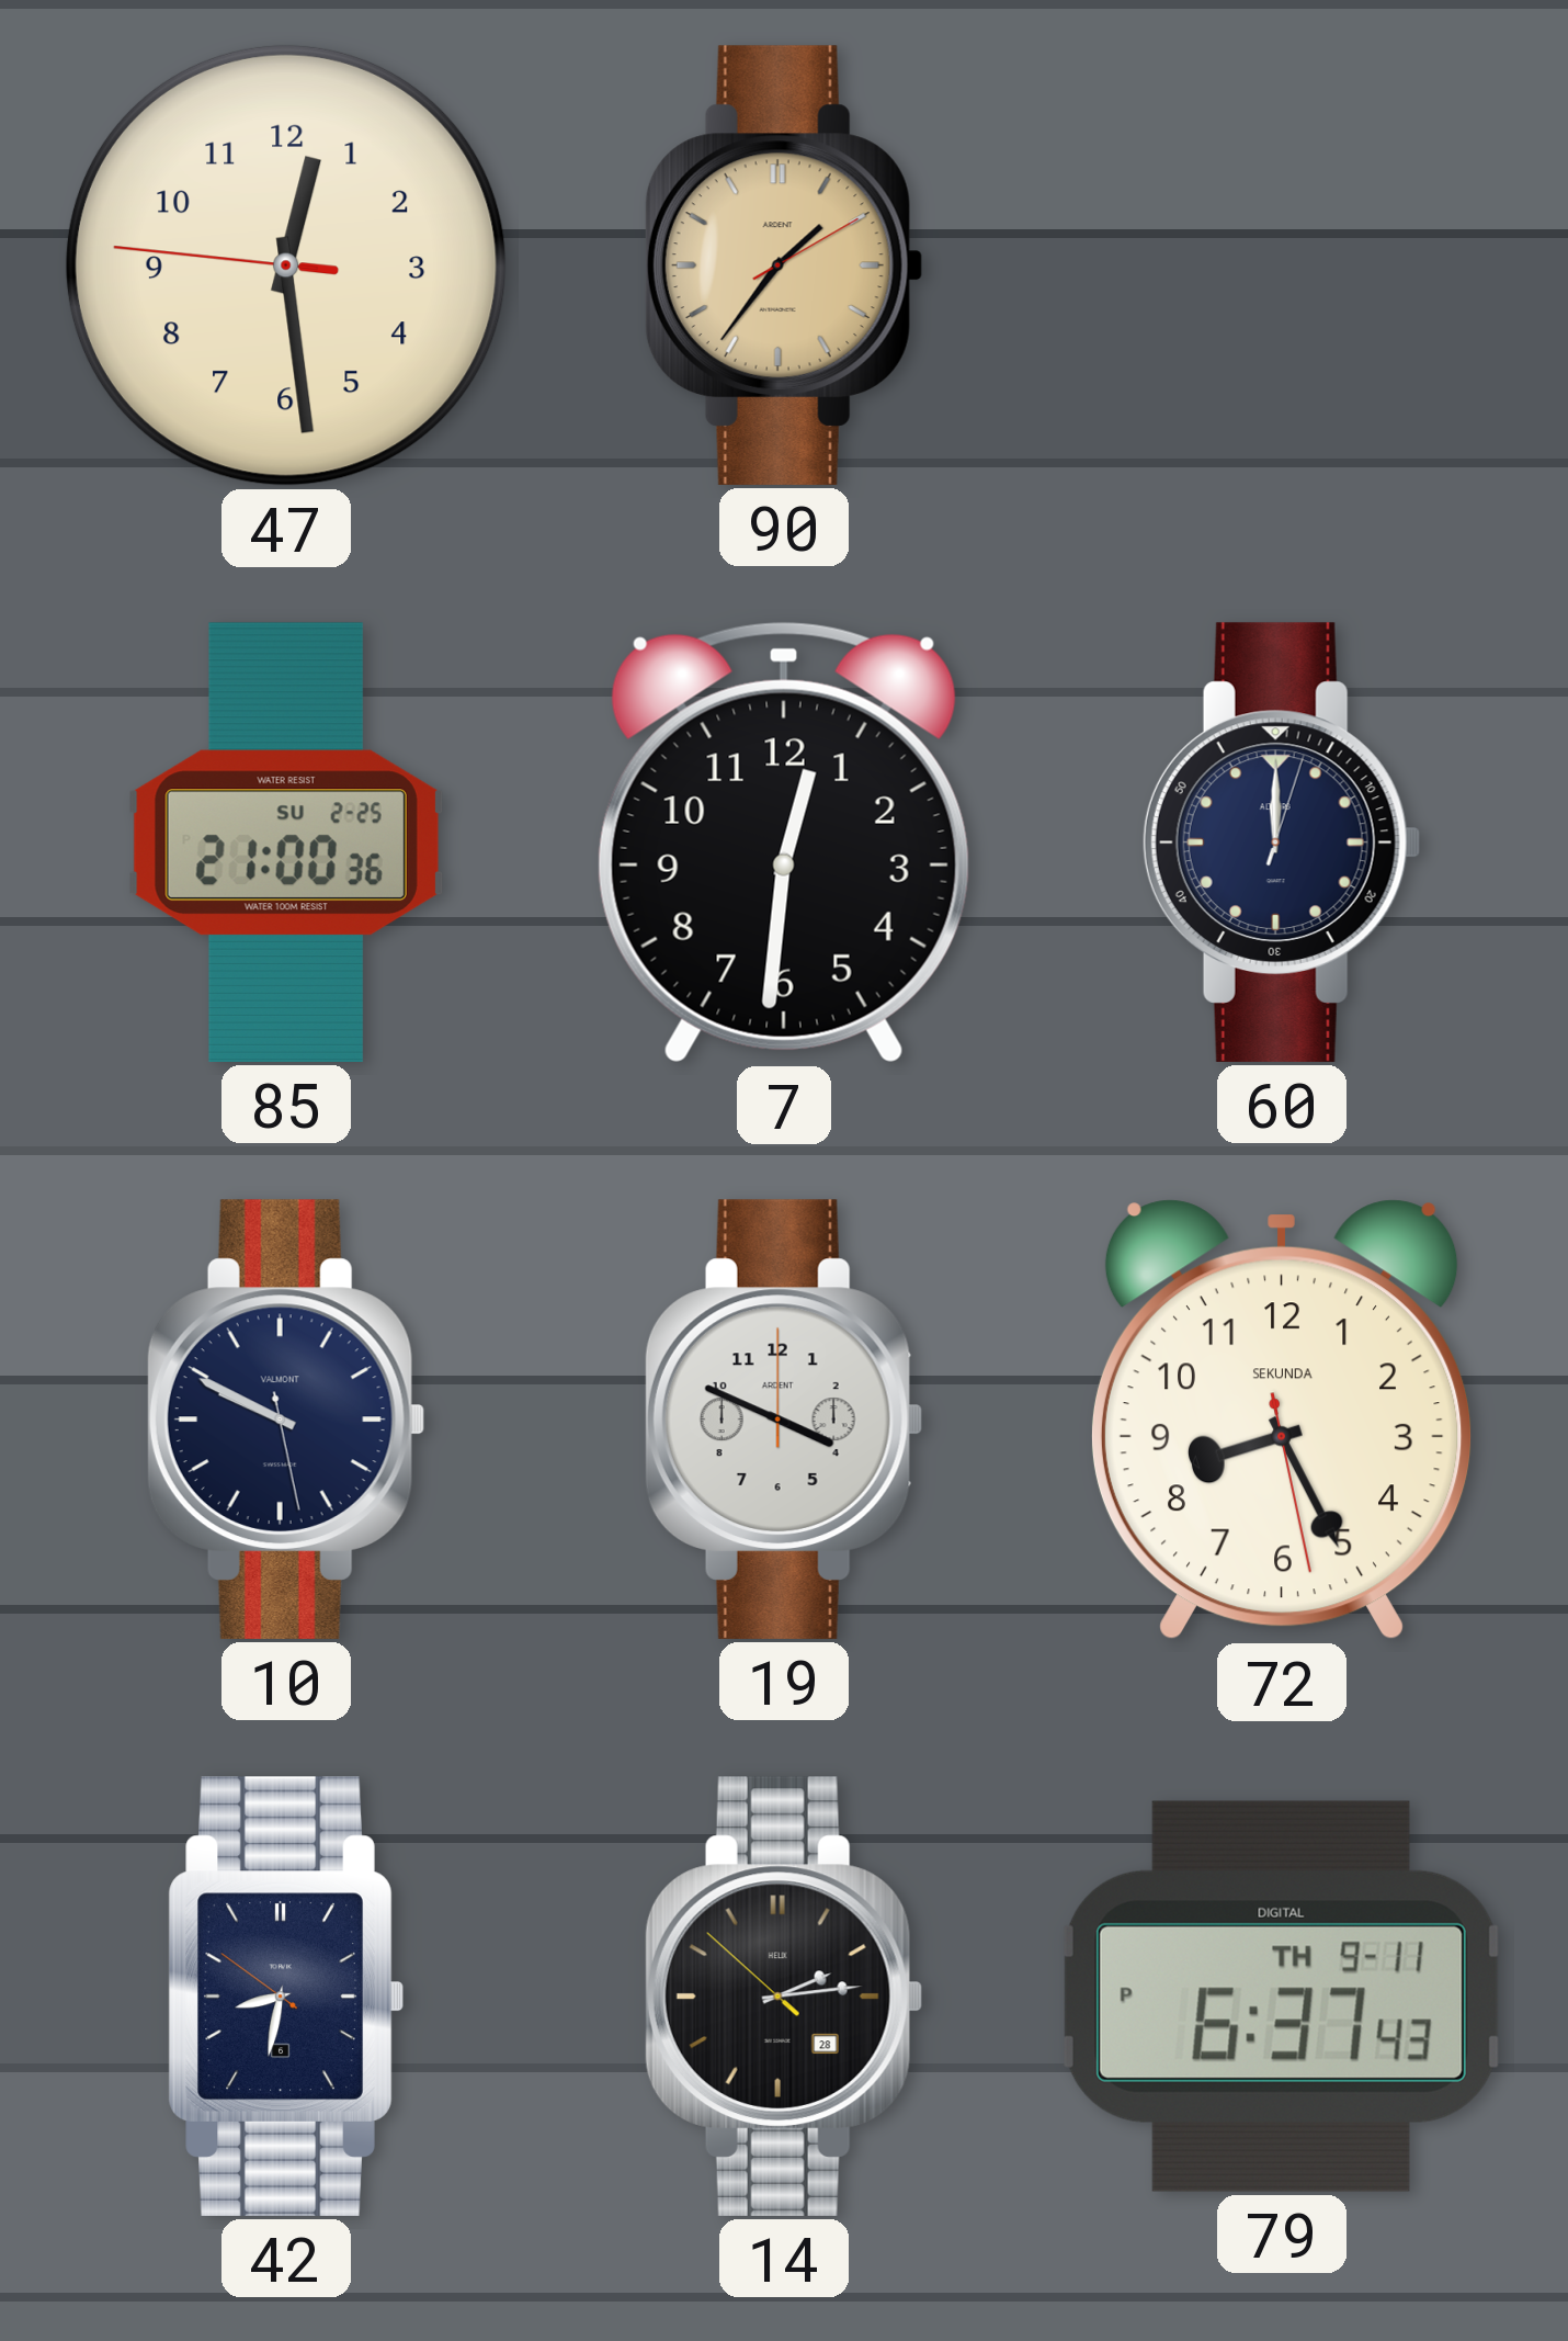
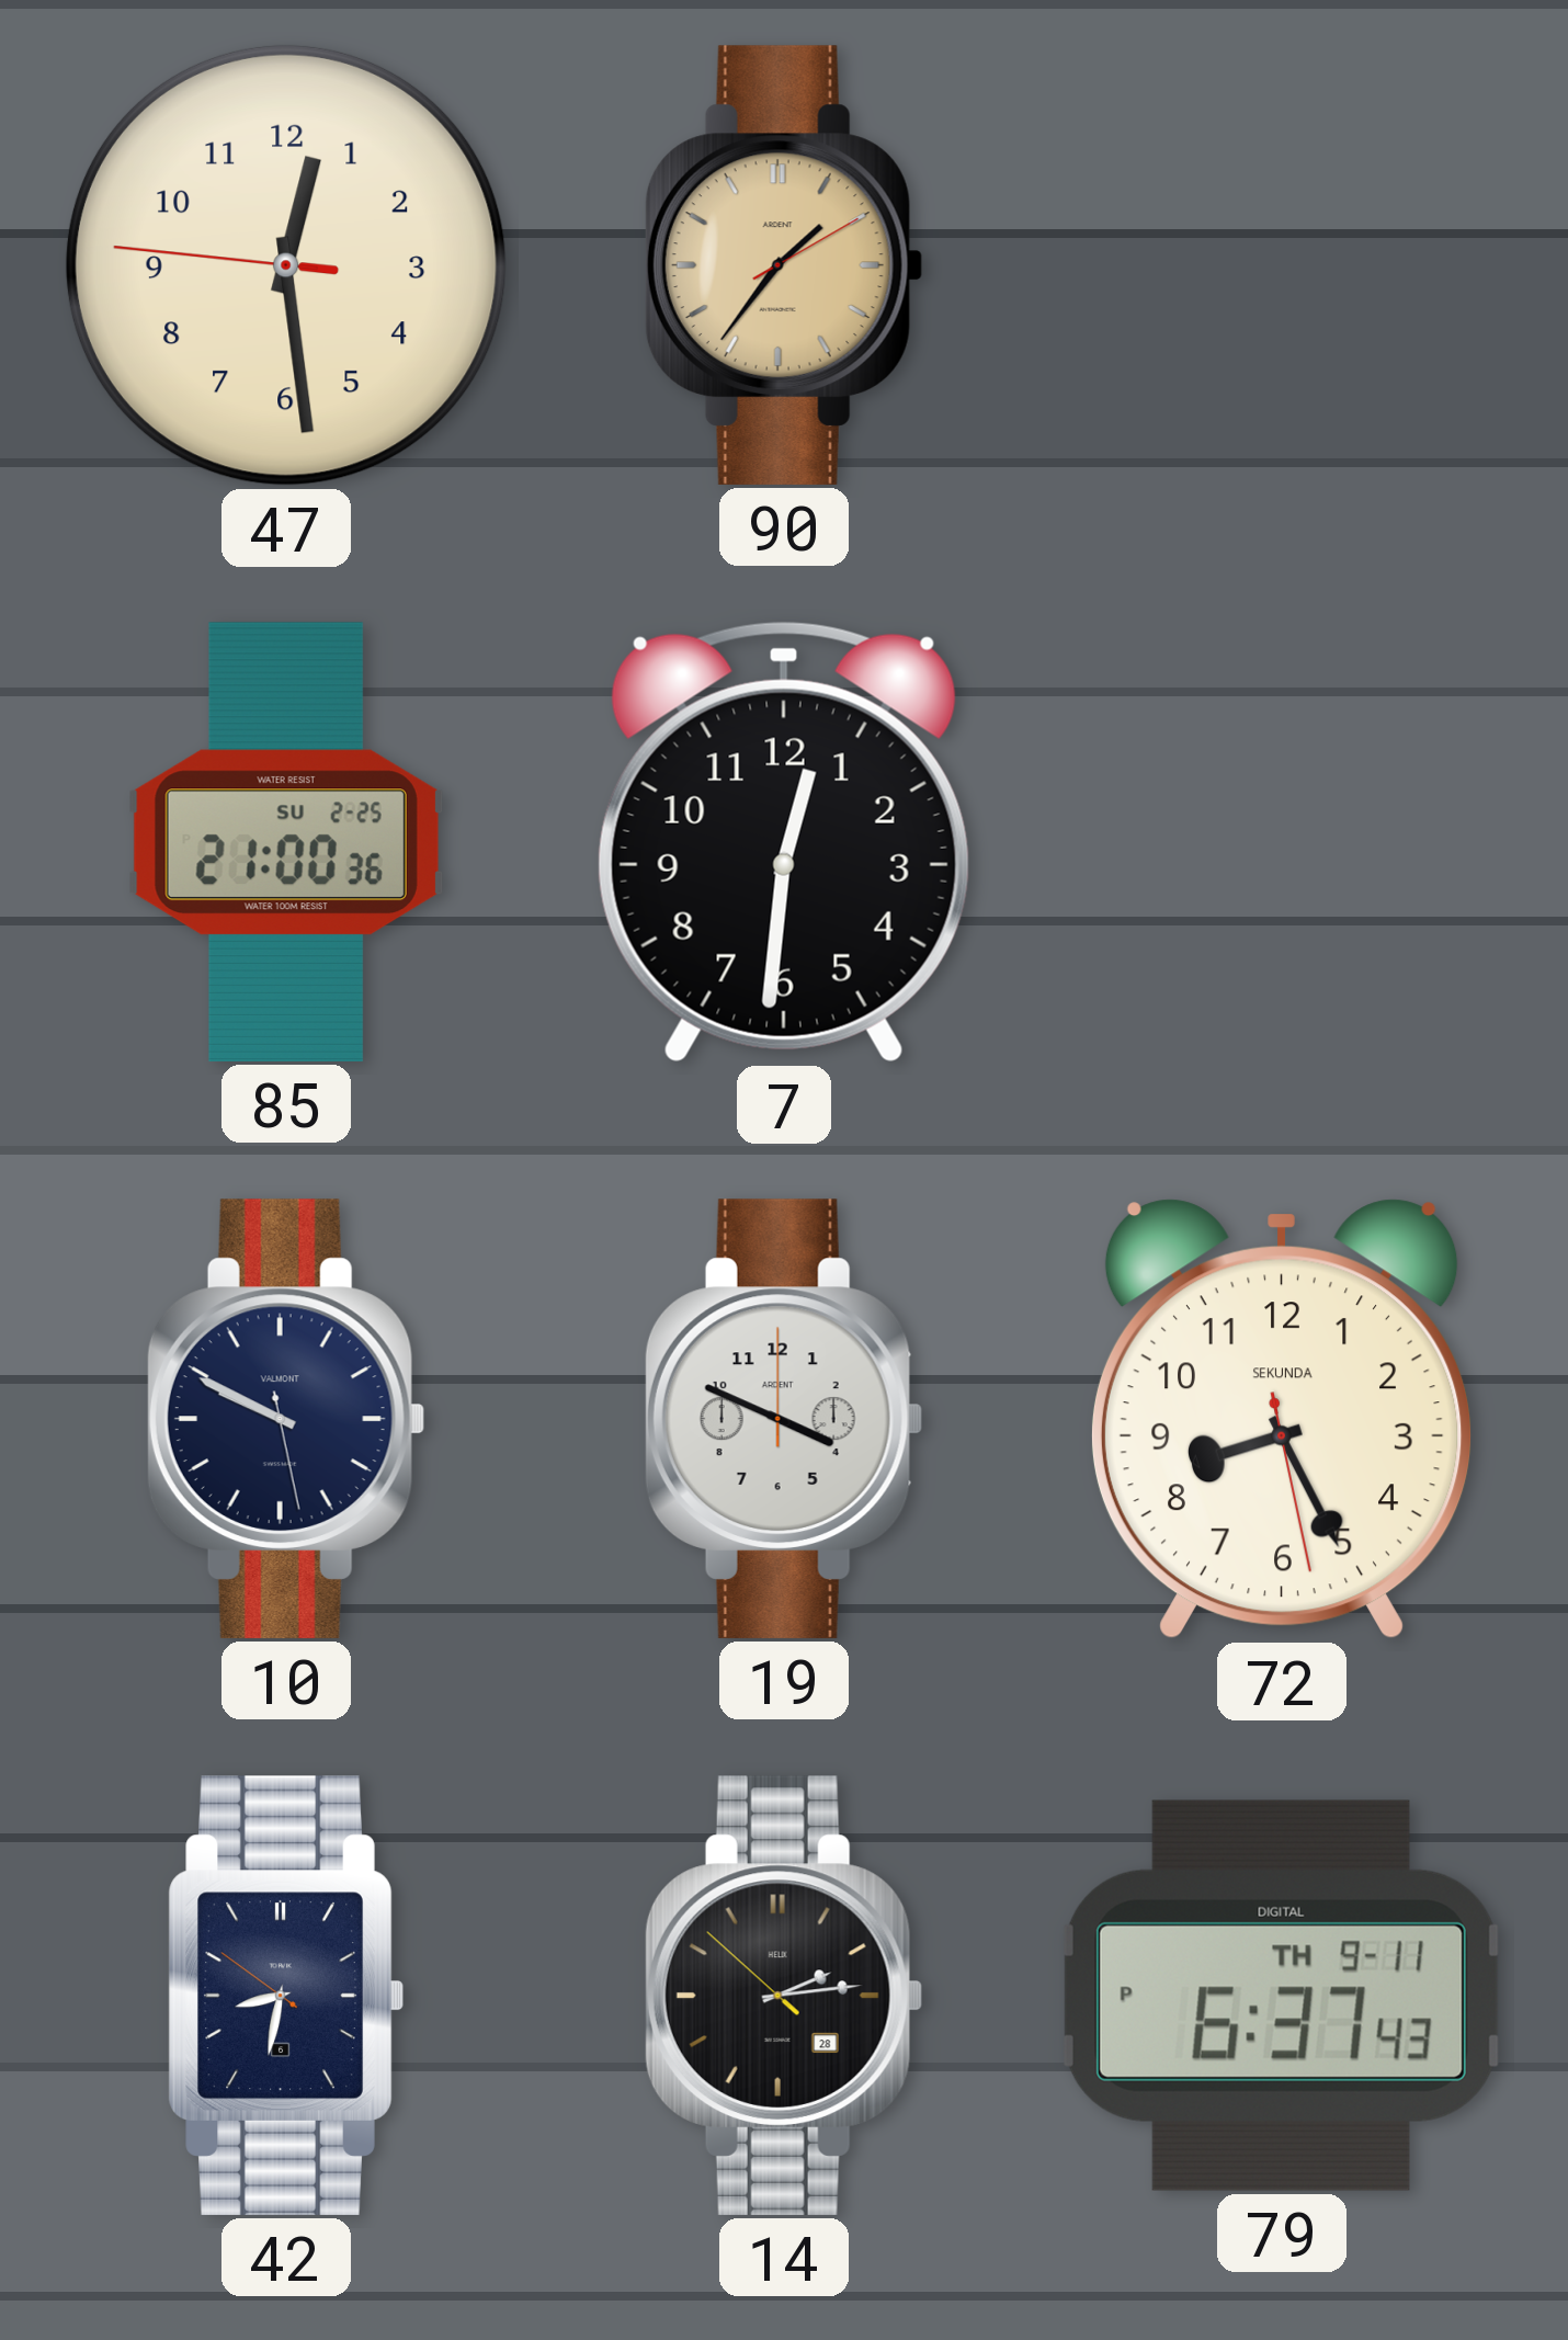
60: 12:00 -> none
